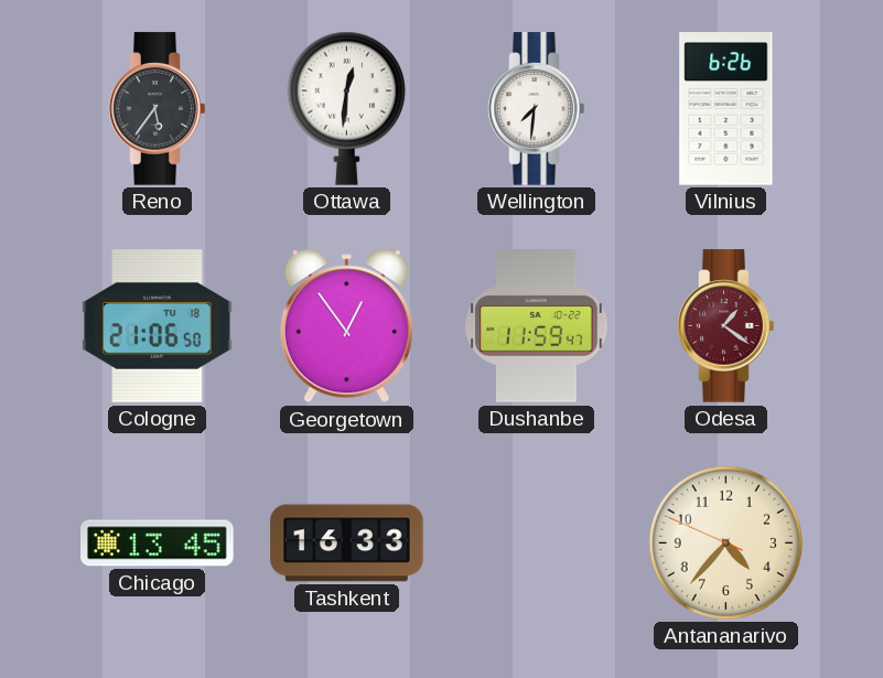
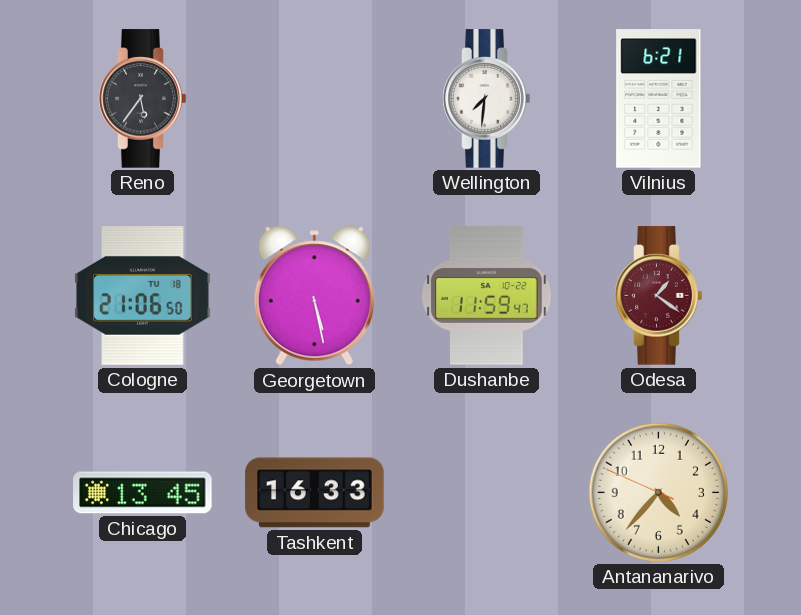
Ottawa: 12:31 -> none
Vilnius: 6:26 -> 6:21
Georgetown: 12:54 -> 5:28
